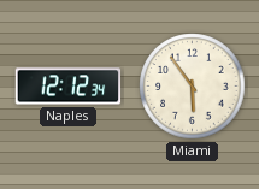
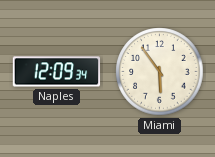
Naples: 12:12 -> 12:09
